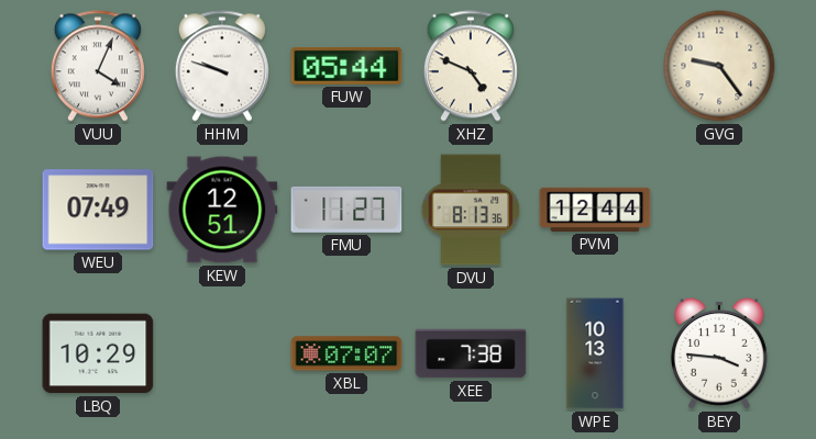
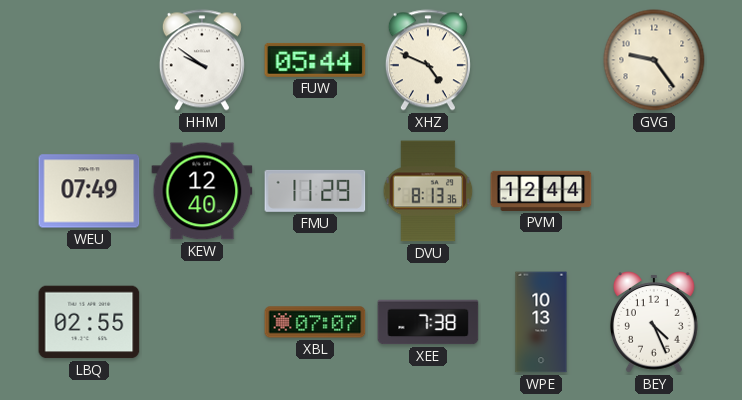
VUU: 4:04 -> none
HHM: 9:48 -> 9:51
KEW: 12:51 -> 12:40
FMU: 11:27 -> 11:29
LBQ: 10:29 -> 02:55
BEY: 3:46 -> 4:26
